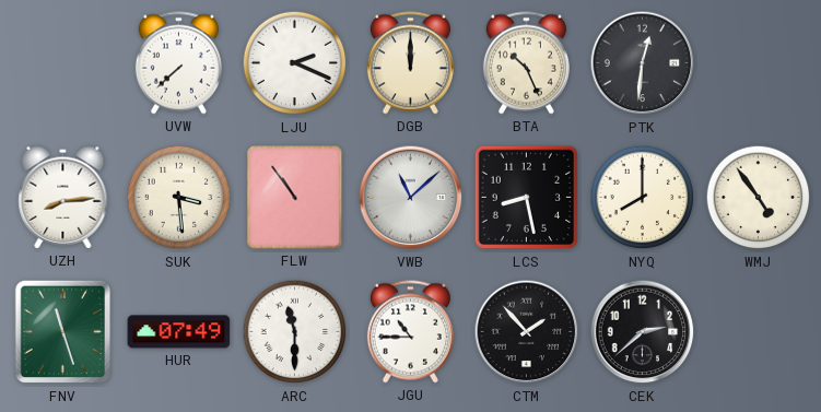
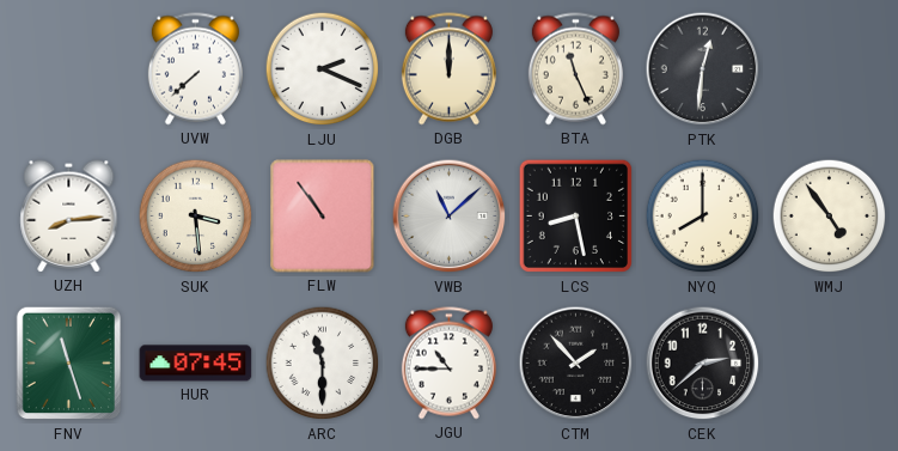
BTA: 10:26 -> 11:26
HUR: 07:49 -> 07:45
